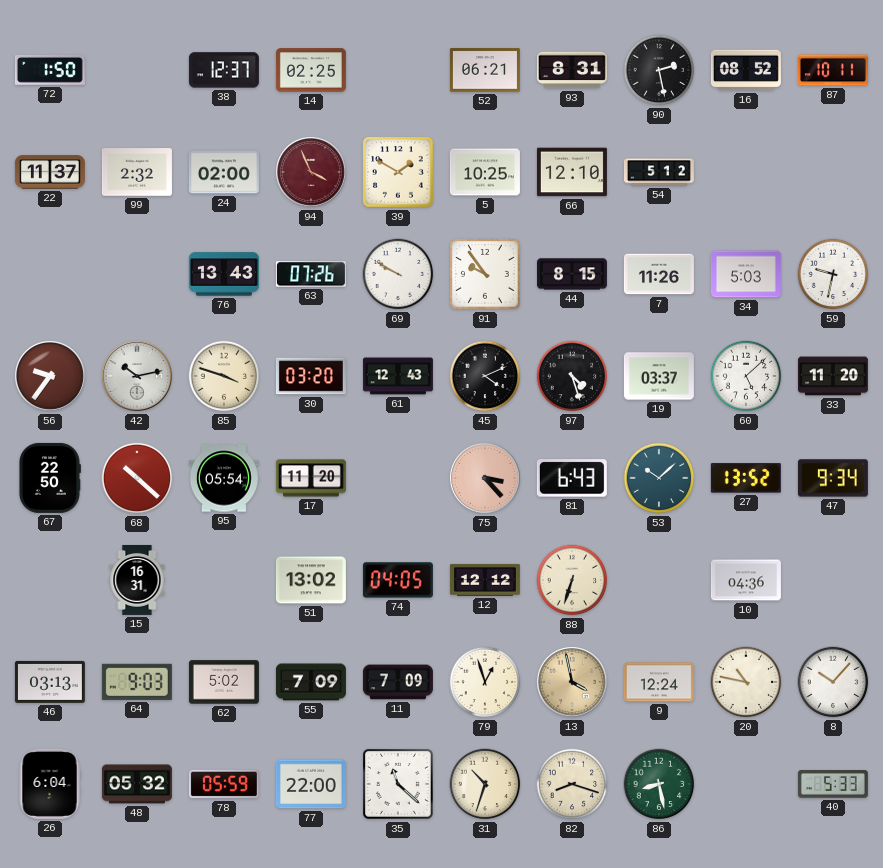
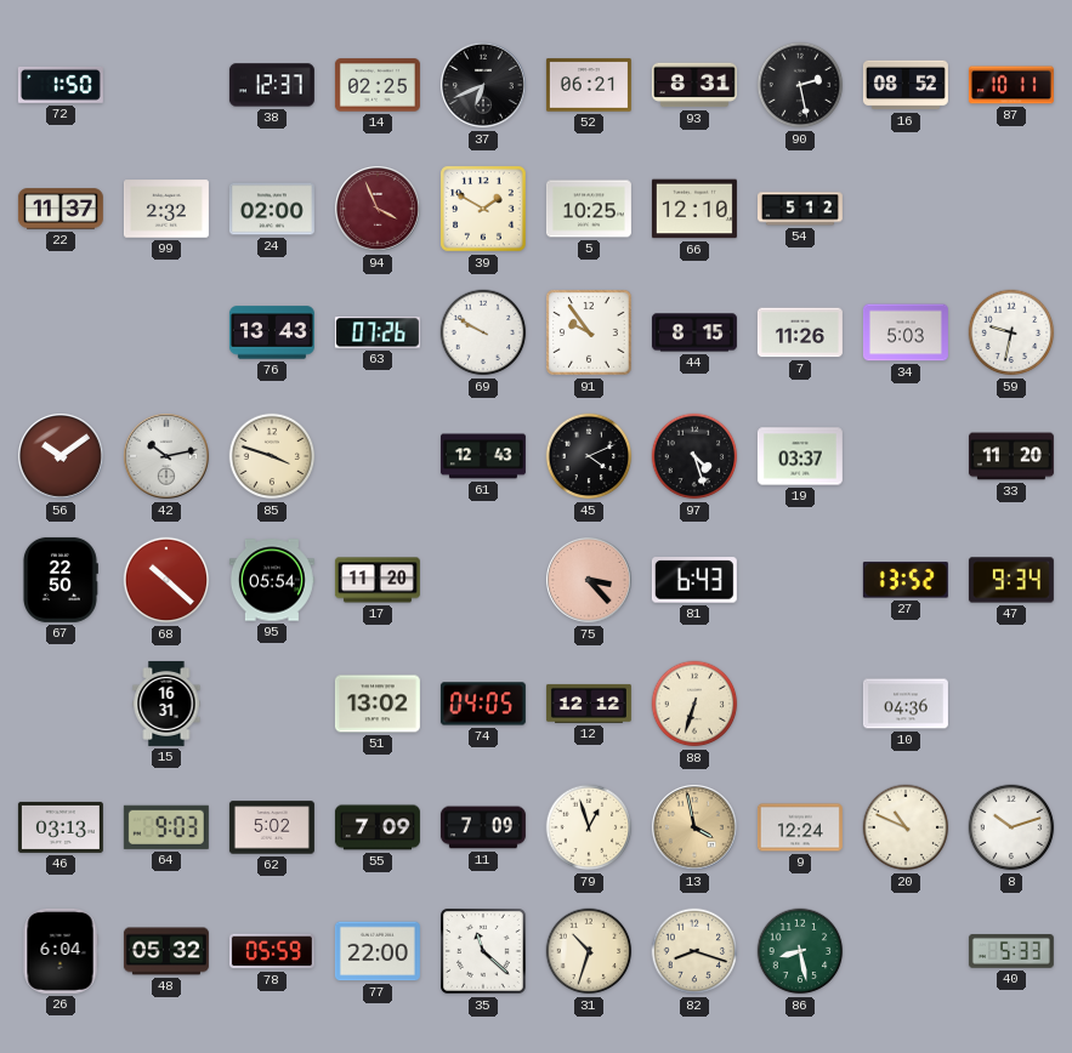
37: none -> 6:41
56: 9:36 -> 10:09
30: 03:20 -> none
60: 5:08 -> none
53: 10:08 -> none
20: 10:47 -> 10:49
8: 10:07 -> 10:12
